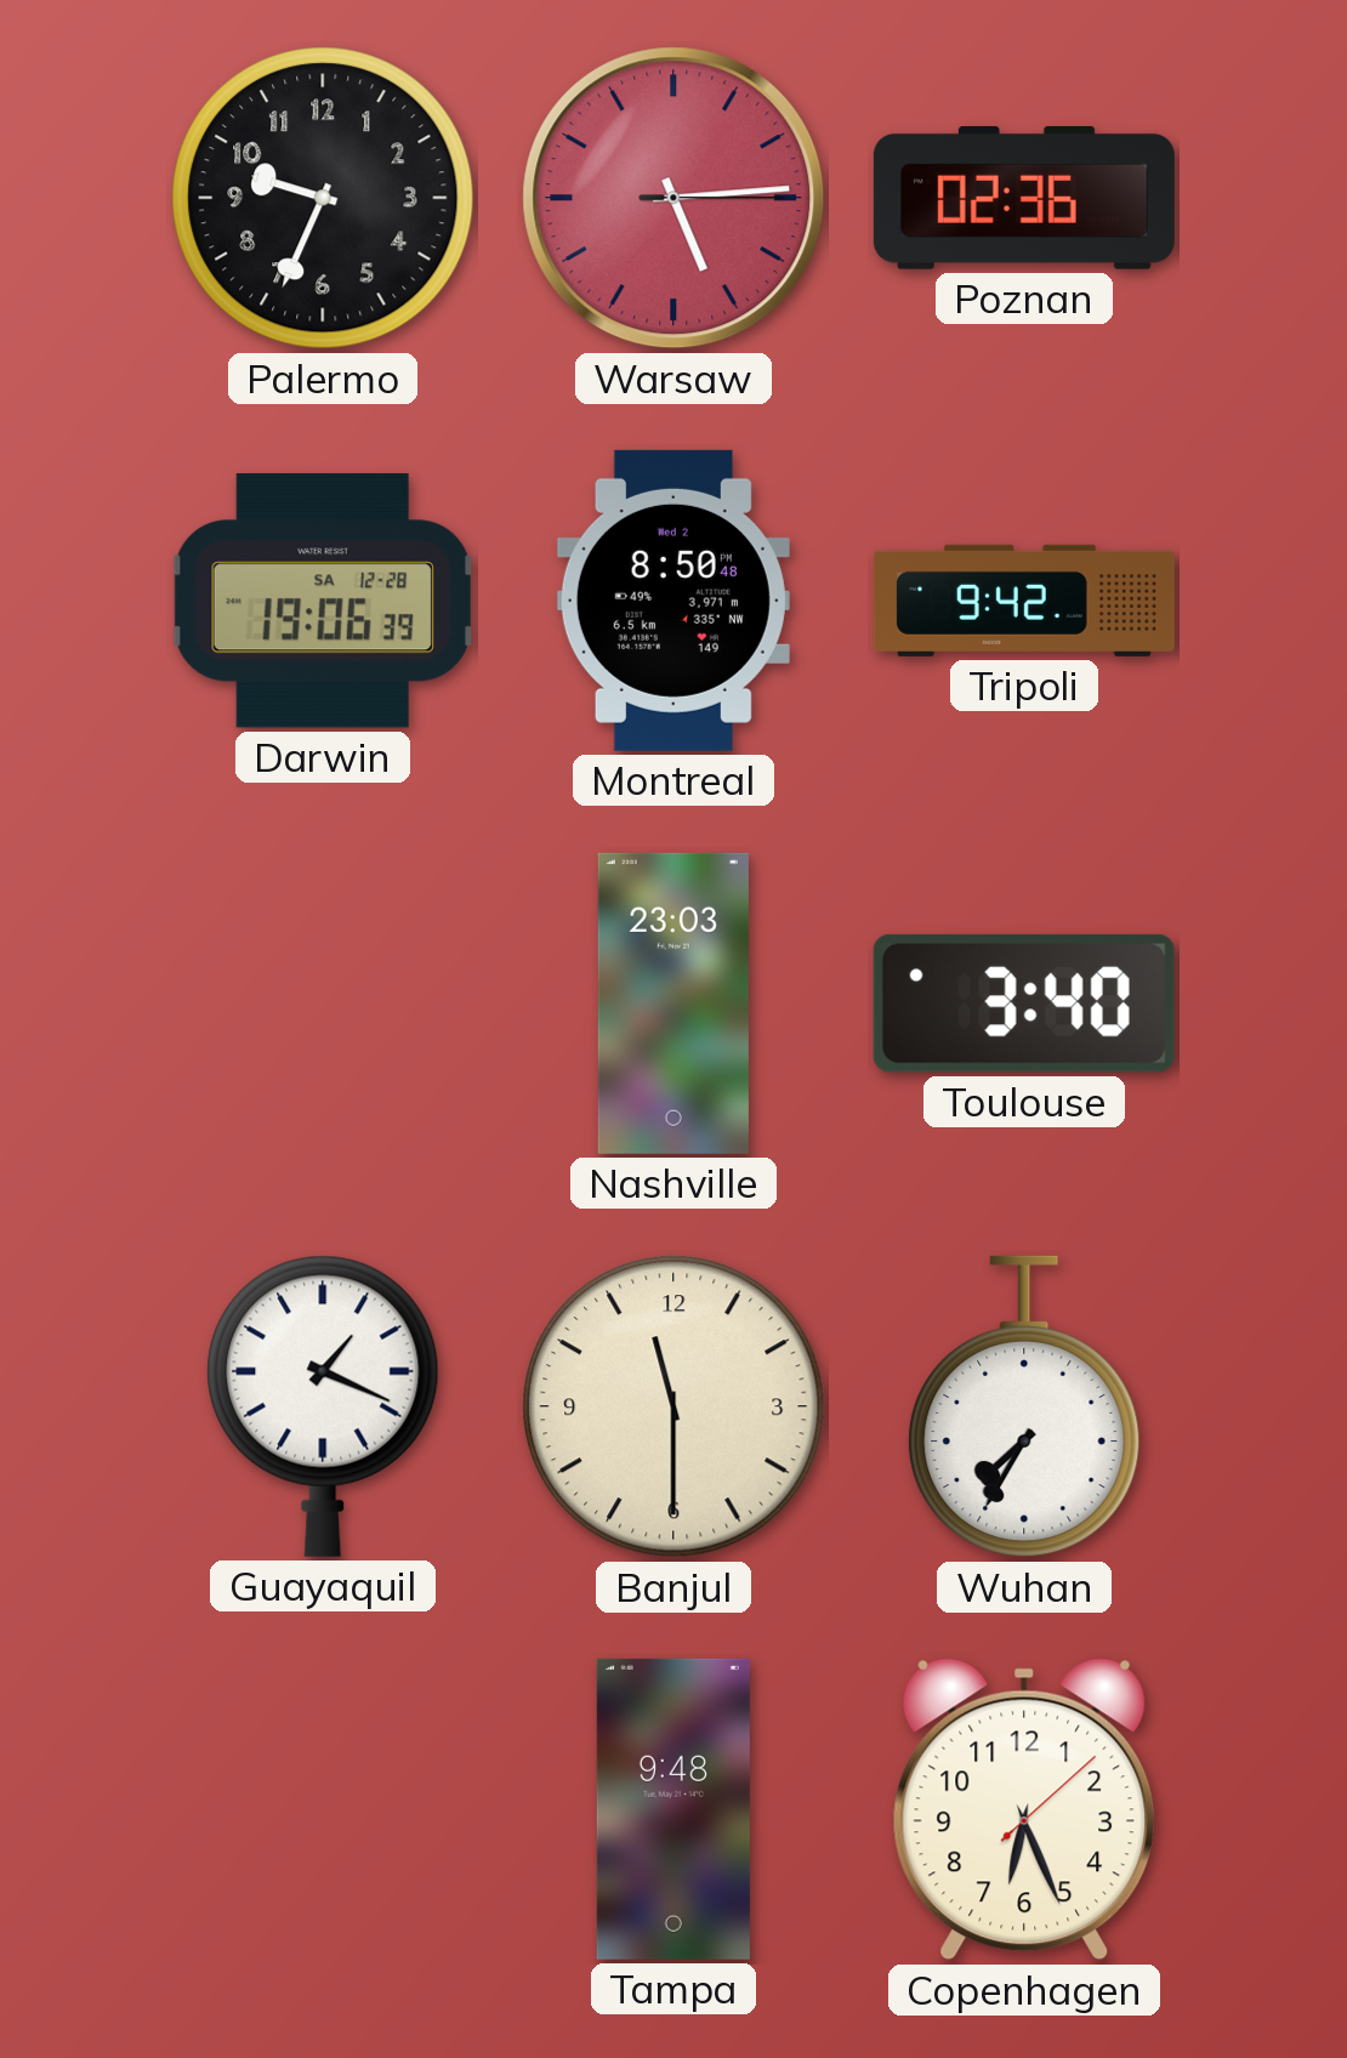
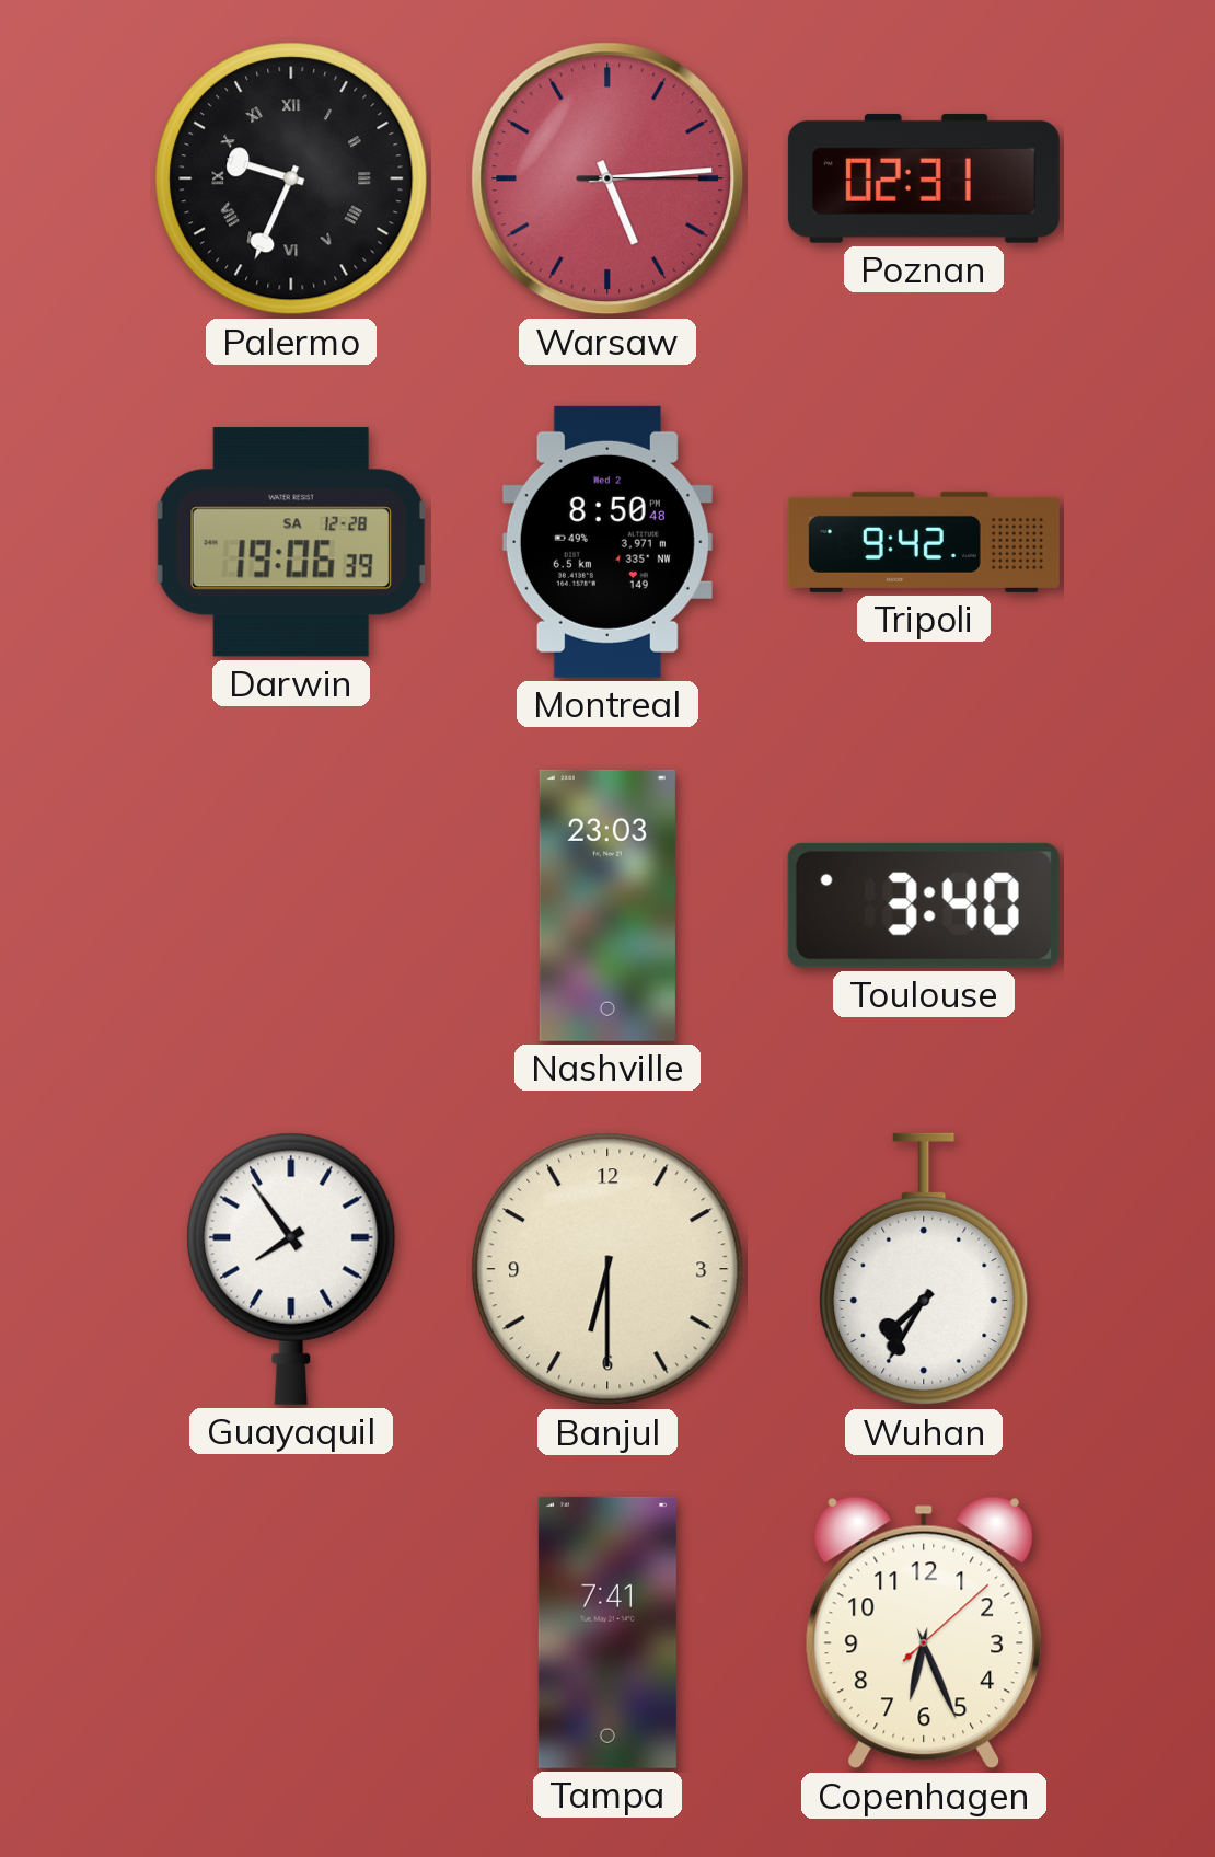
Palermo numerals: Arabic -> Roman
Poznan: 02:36 -> 02:31
Guayaquil: 1:19 -> 7:54
Banjul: 11:30 -> 6:30
Tampa: 9:48 -> 7:41
